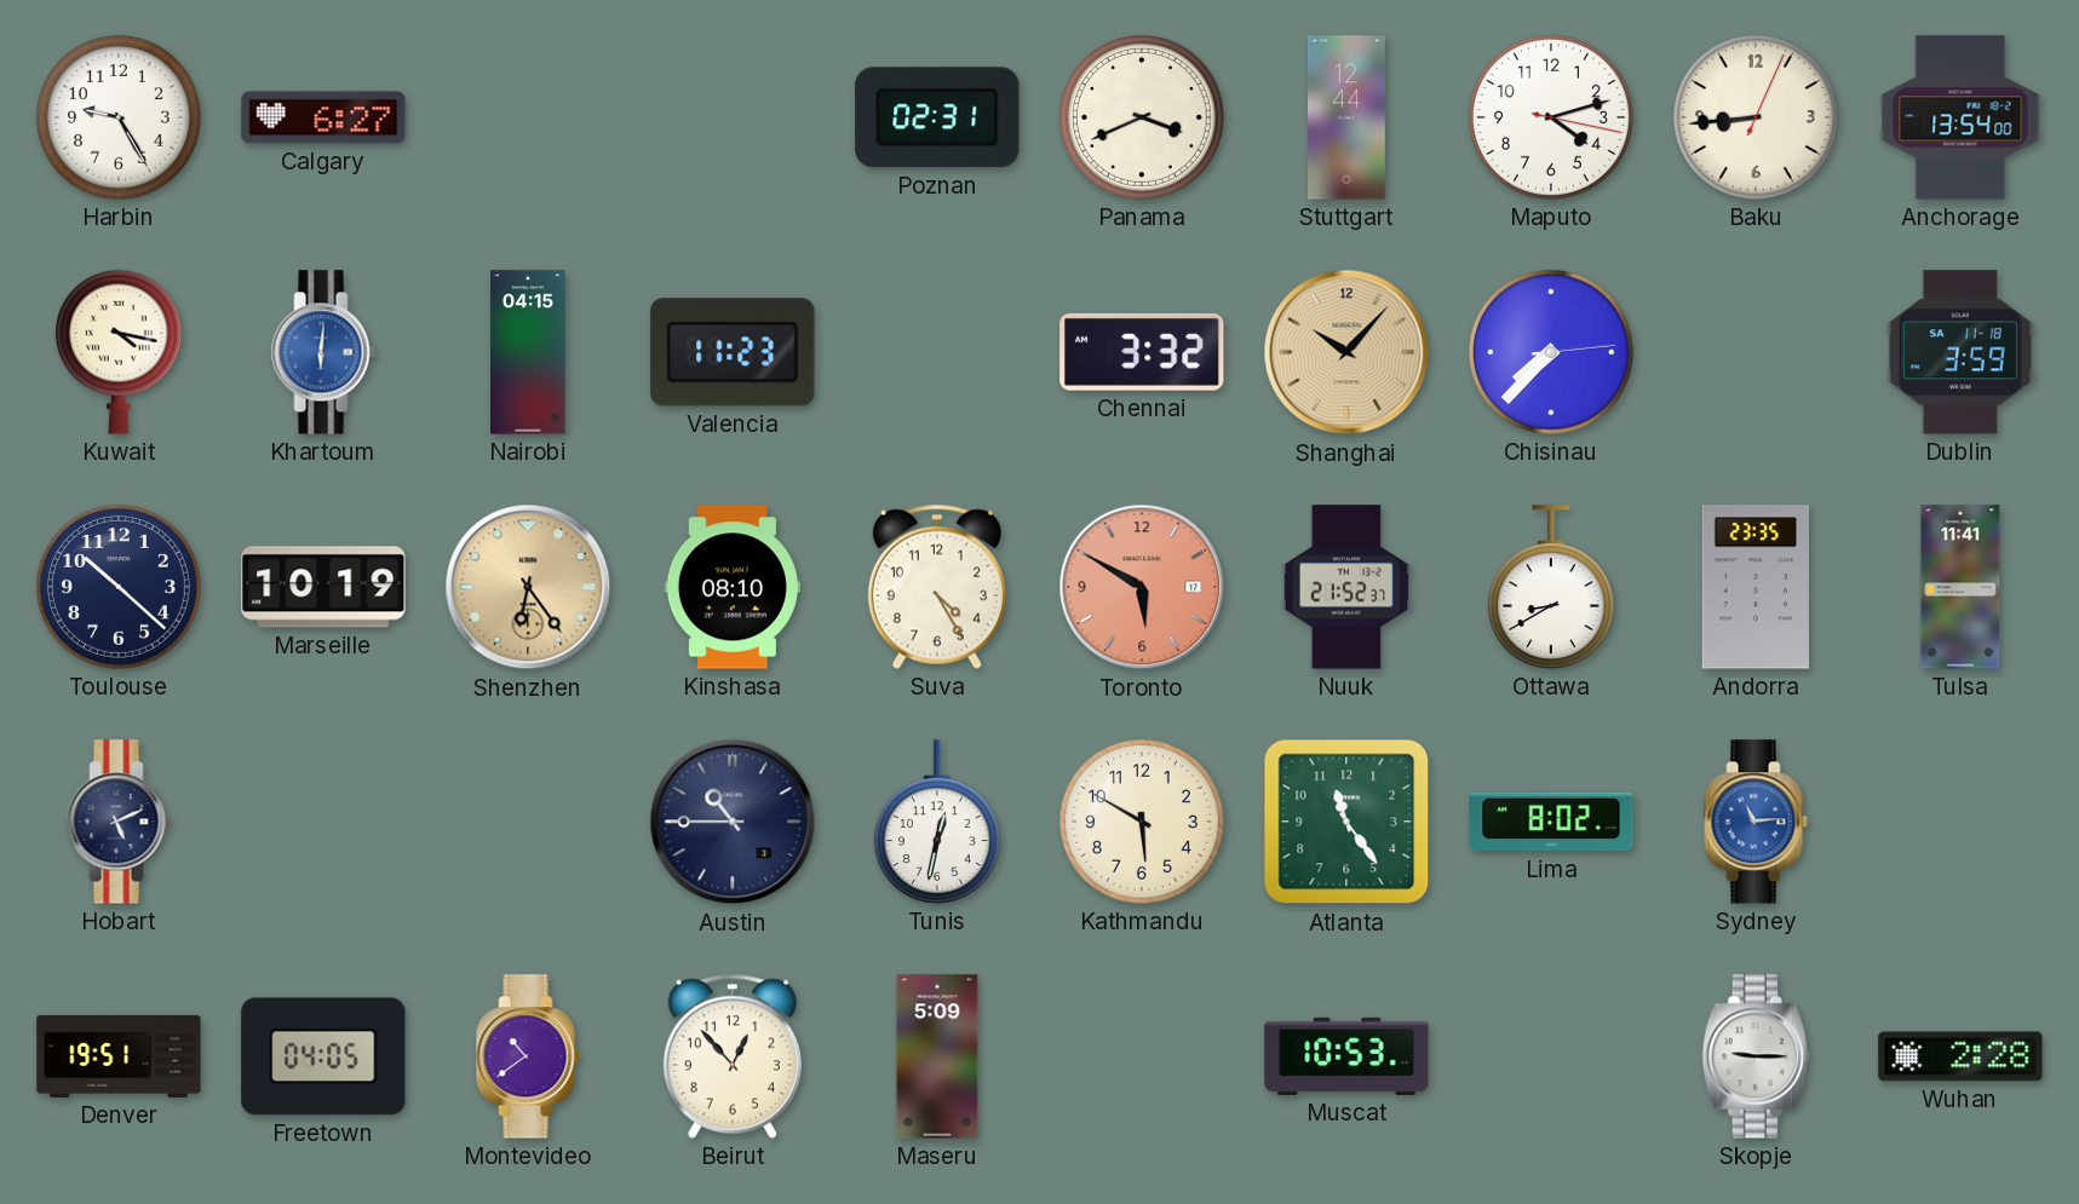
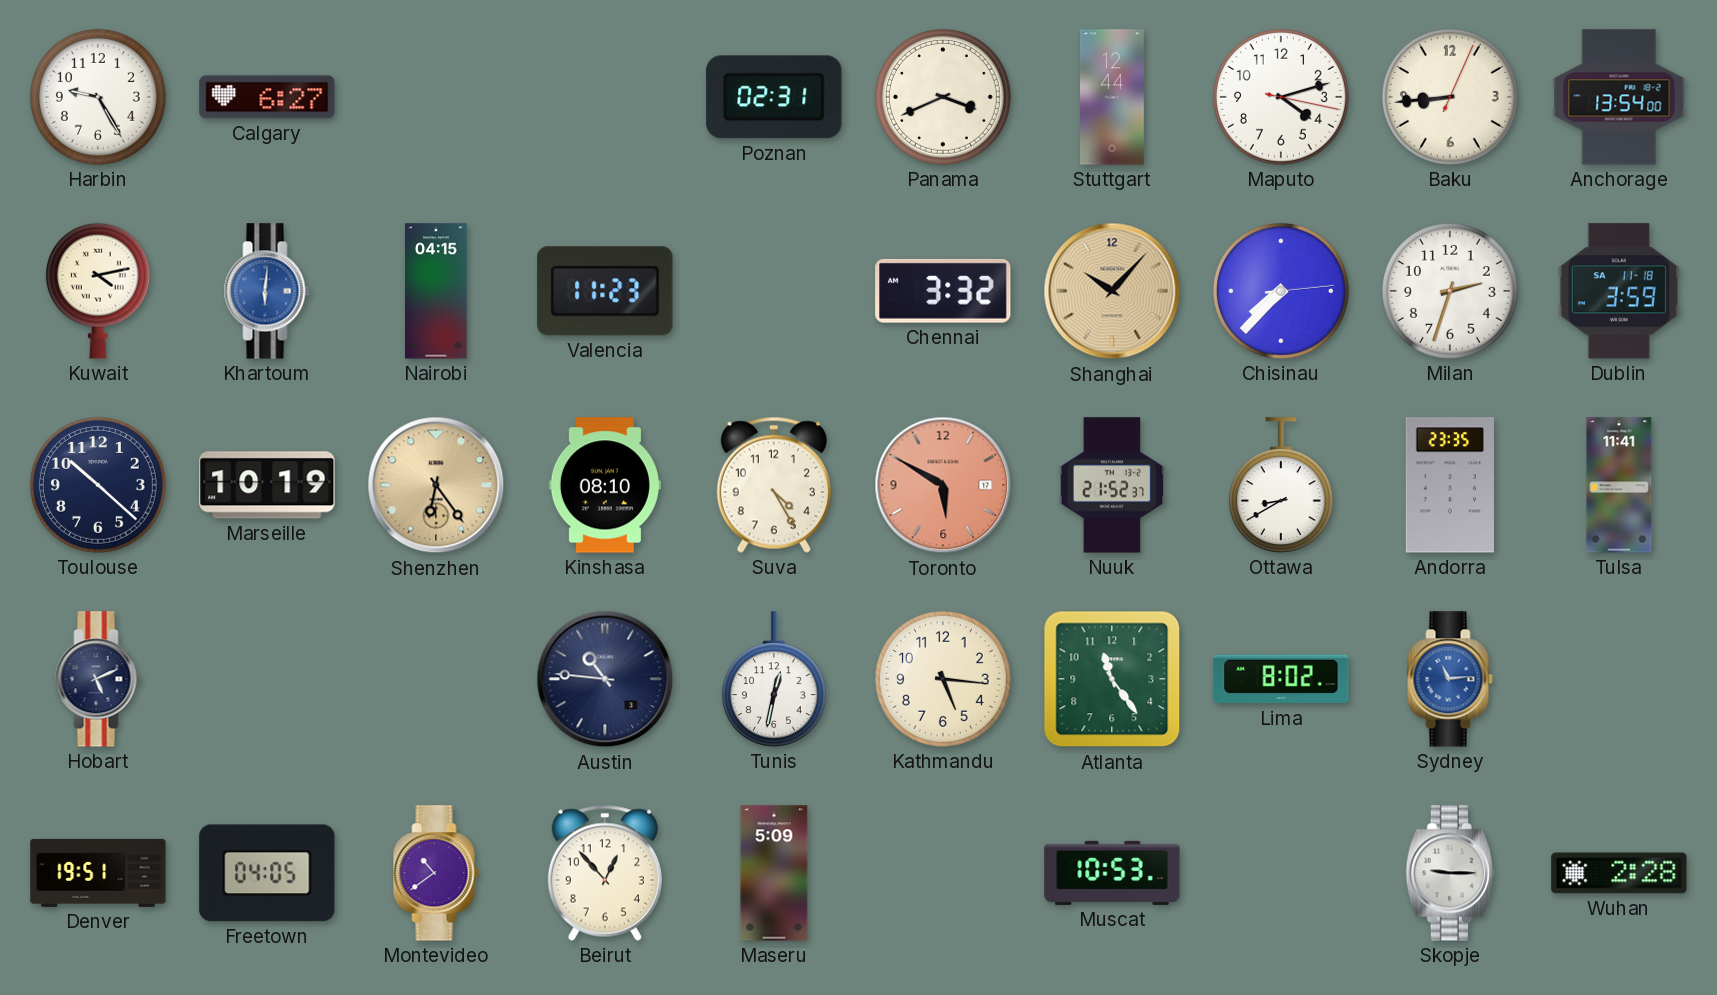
Kuwait: 4:17 -> 4:13
Milan: none -> 2:33
Austin: 10:45 -> 10:46
Kathmandu: 5:50 -> 5:16
